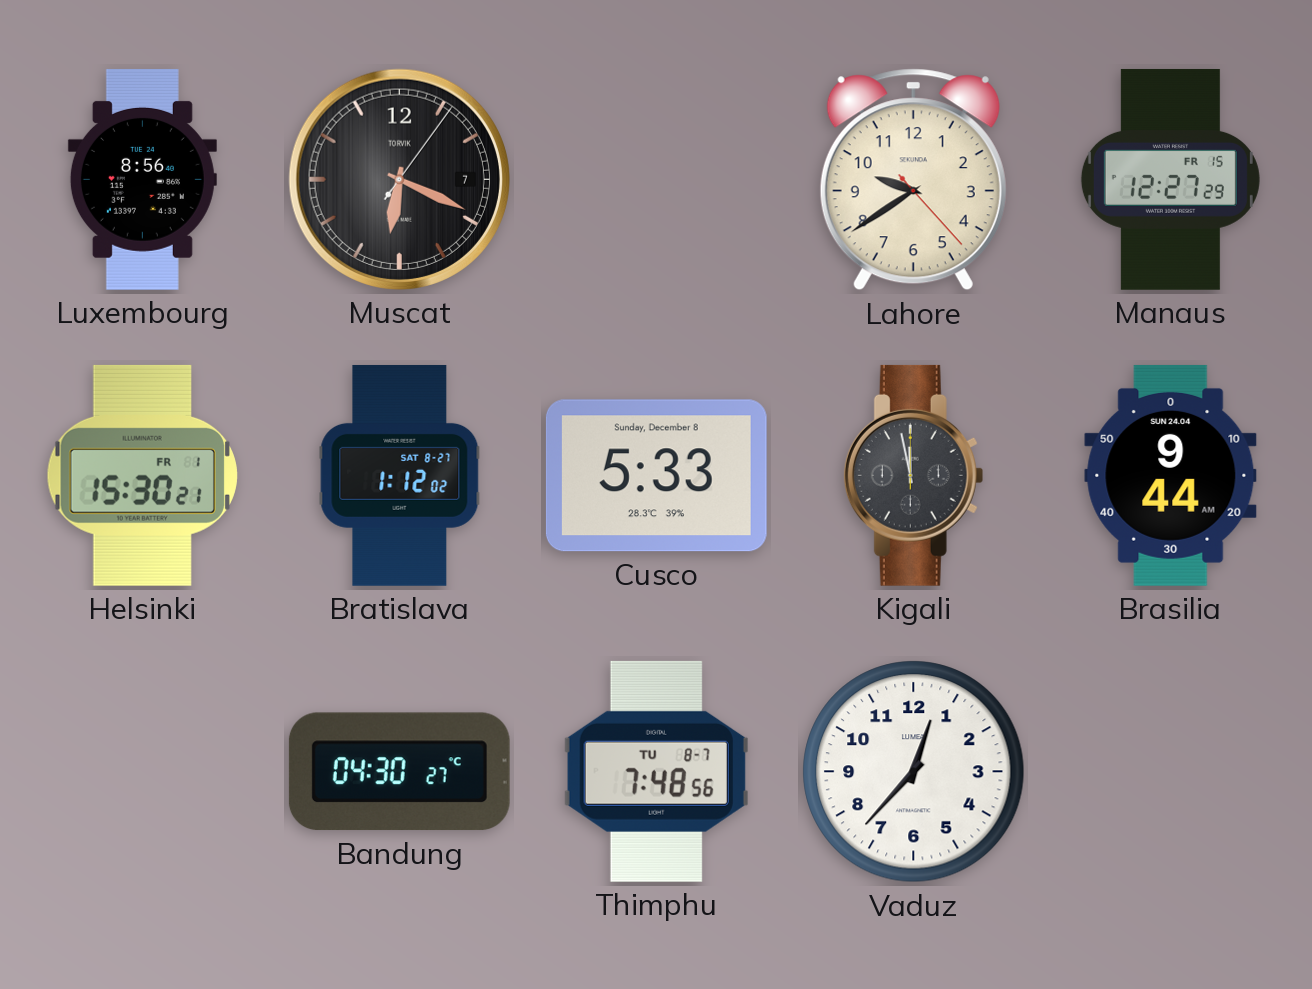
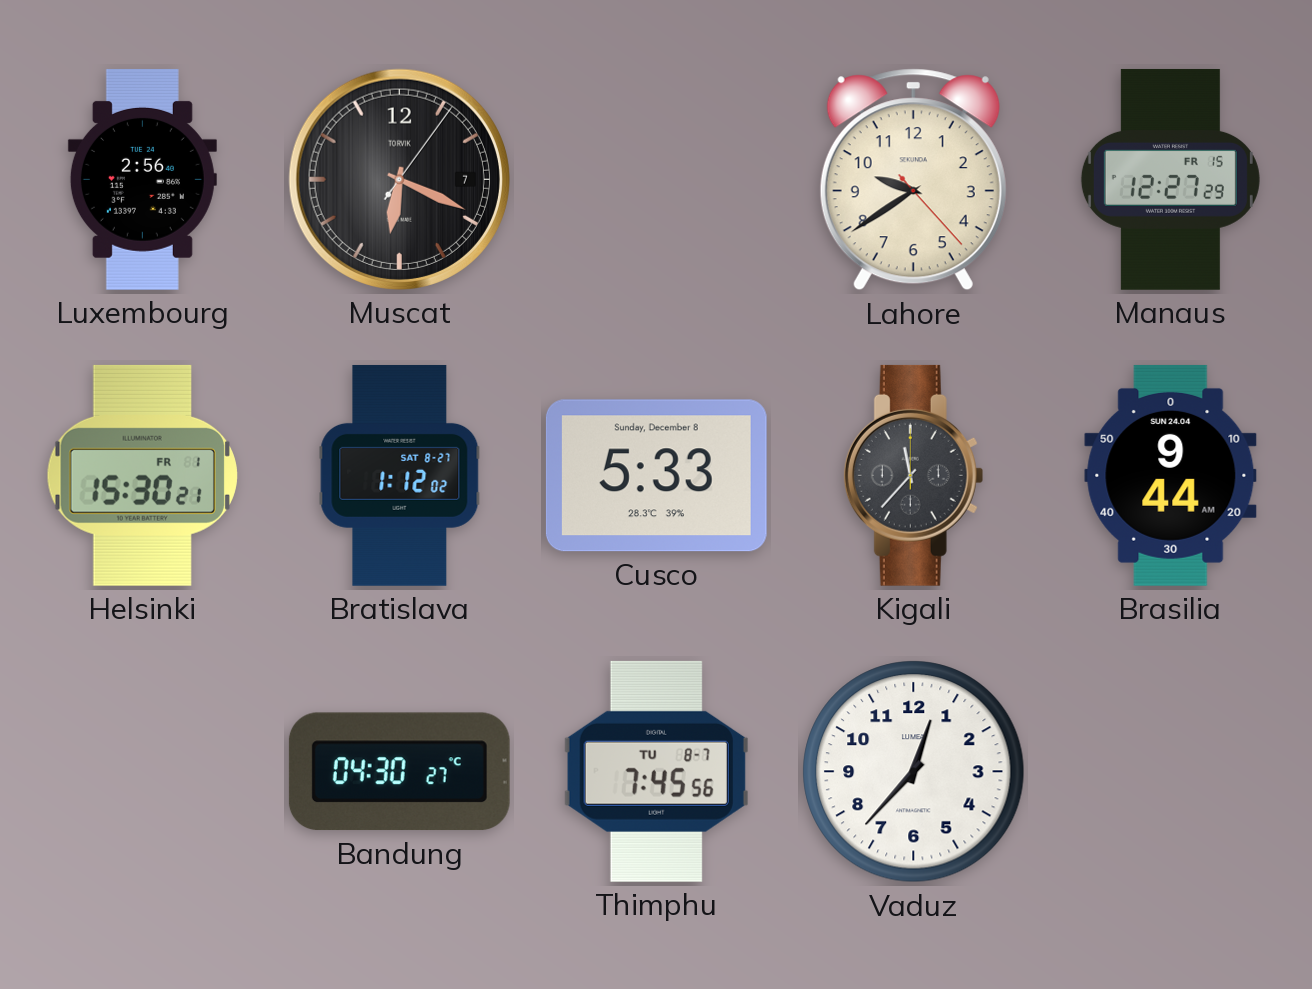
Luxembourg: 8:56 -> 2:56
Kigali: 11:58 -> 11:37
Thimphu: 7:48 -> 7:45
